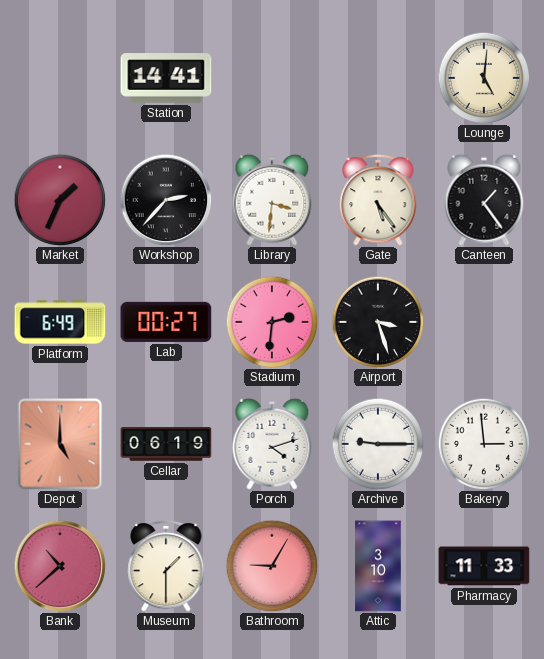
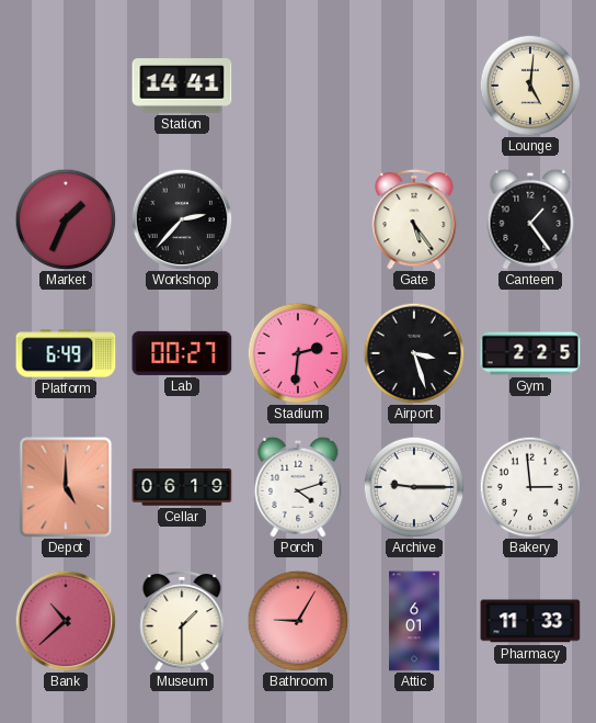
Library: 3:31 -> none
Gym: none -> 2:25
Attic: 3:10 -> 6:01
